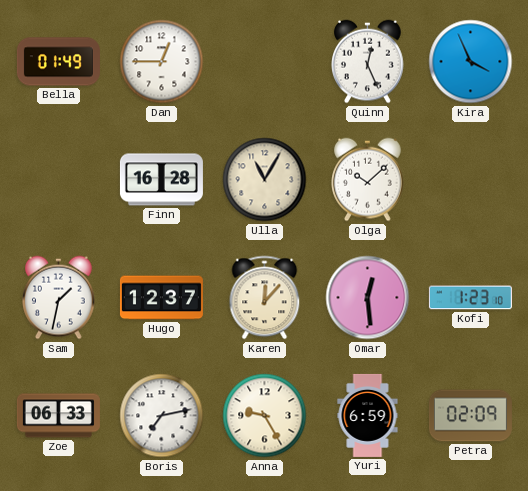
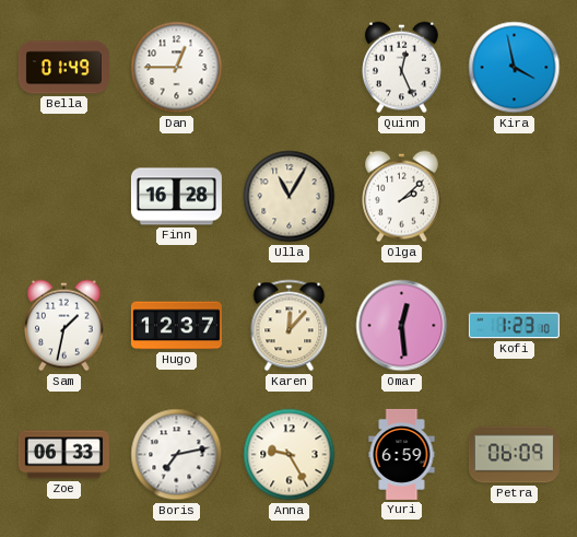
Kira: 3:56 -> 3:58
Olga: 10:08 -> 2:08
Petra: 02:09 -> 06:09
